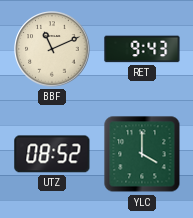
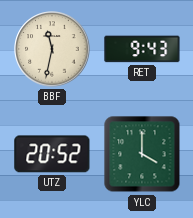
BBF: 11:11 -> 11:32
UTZ: 08:52 -> 20:52
